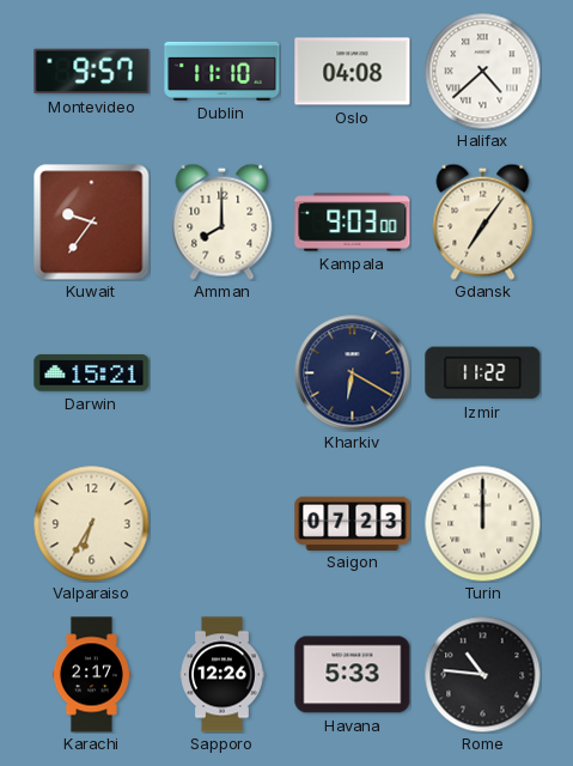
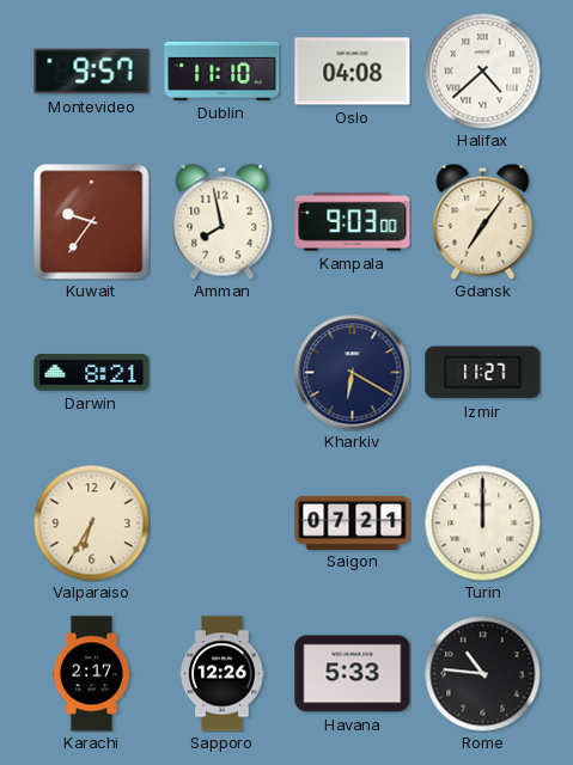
Amman: 8:00 -> 7:58
Darwin: 15:21 -> 8:21
Izmir: 11:22 -> 11:27
Saigon: 07:23 -> 07:21
